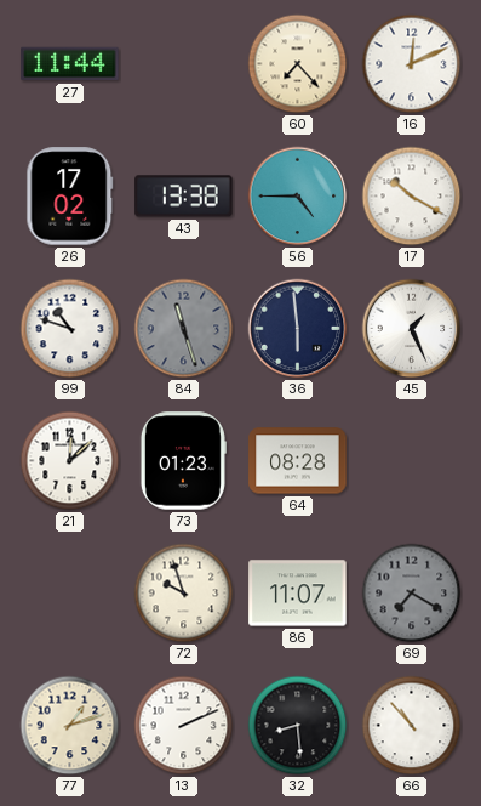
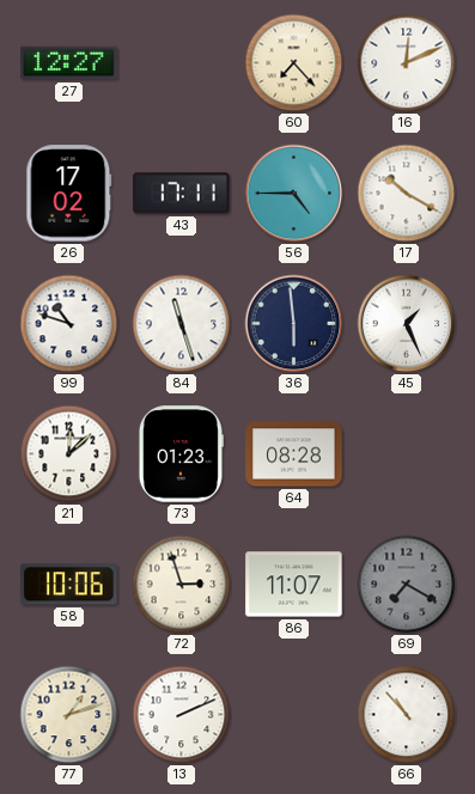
27: 11:44 -> 12:27
43: 13:38 -> 17:11
84 dial: grey -> white
58: none -> 10:06
72: 9:57 -> 2:57
32: 8:29 -> none
